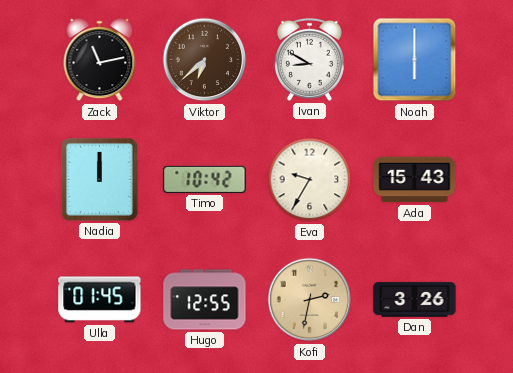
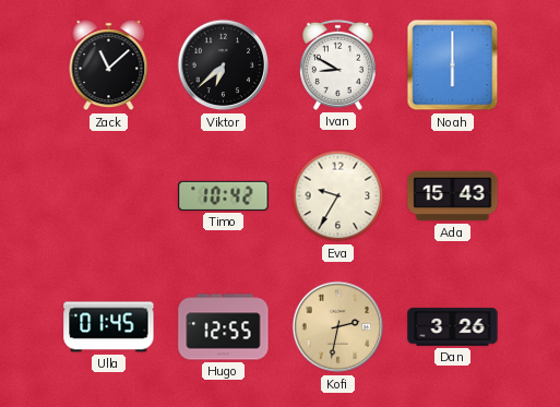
Zack: 11:13 -> 11:08
Viktor dial: brown -> black
Nadia: 12:00 -> none
